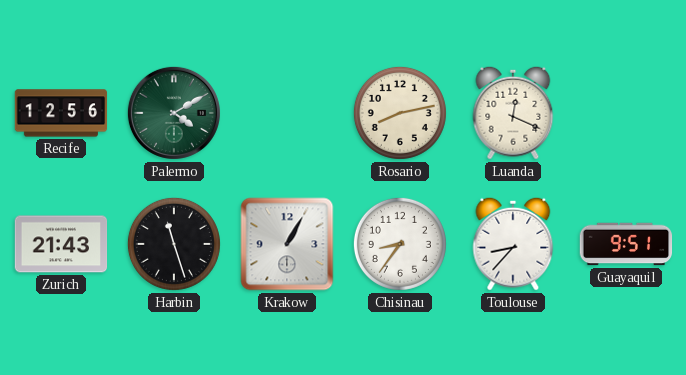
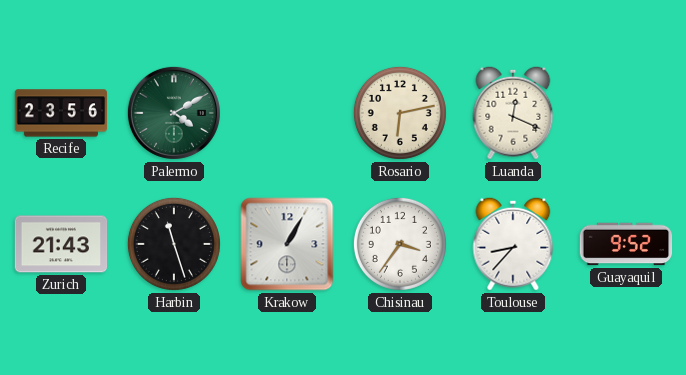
Recife: 12:56 -> 23:56
Rosario: 8:13 -> 6:13
Chisinau: 8:36 -> 3:36
Guayaquil: 9:51 -> 9:52
